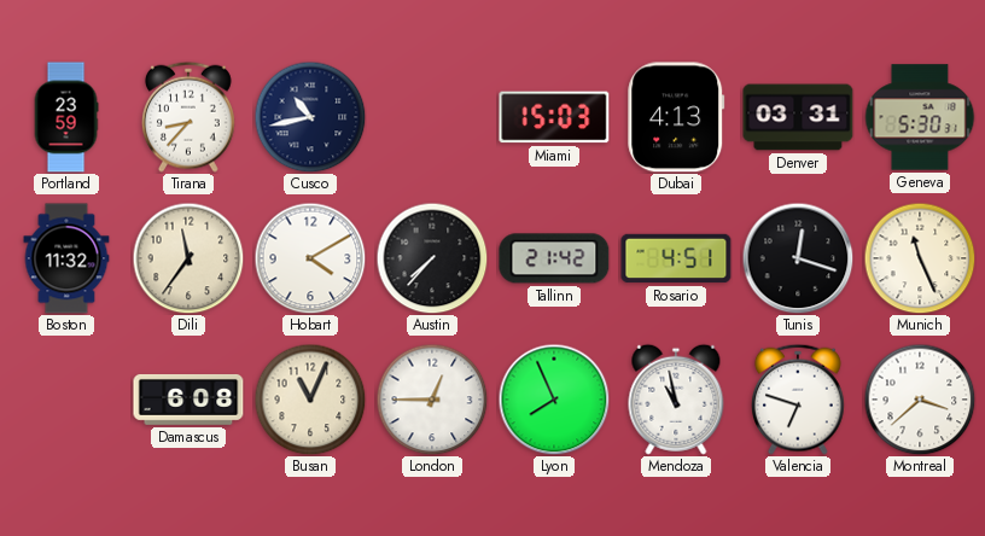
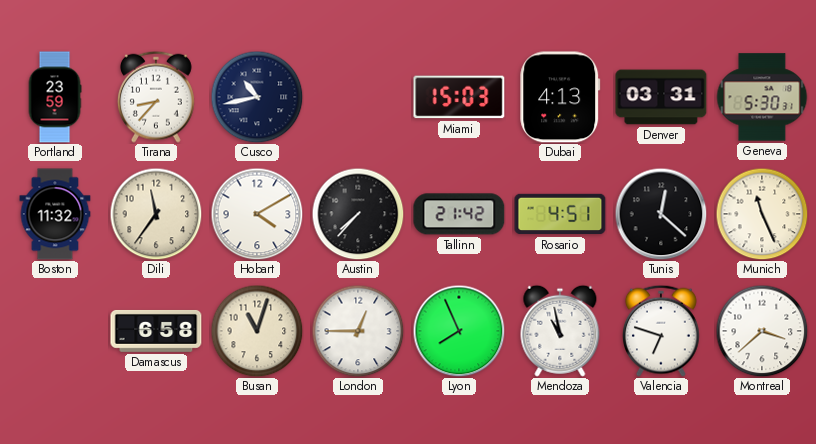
Tunis: 12:18 -> 12:22
Damascus: 6:08 -> 6:58
Busan: 11:04 -> 11:03
